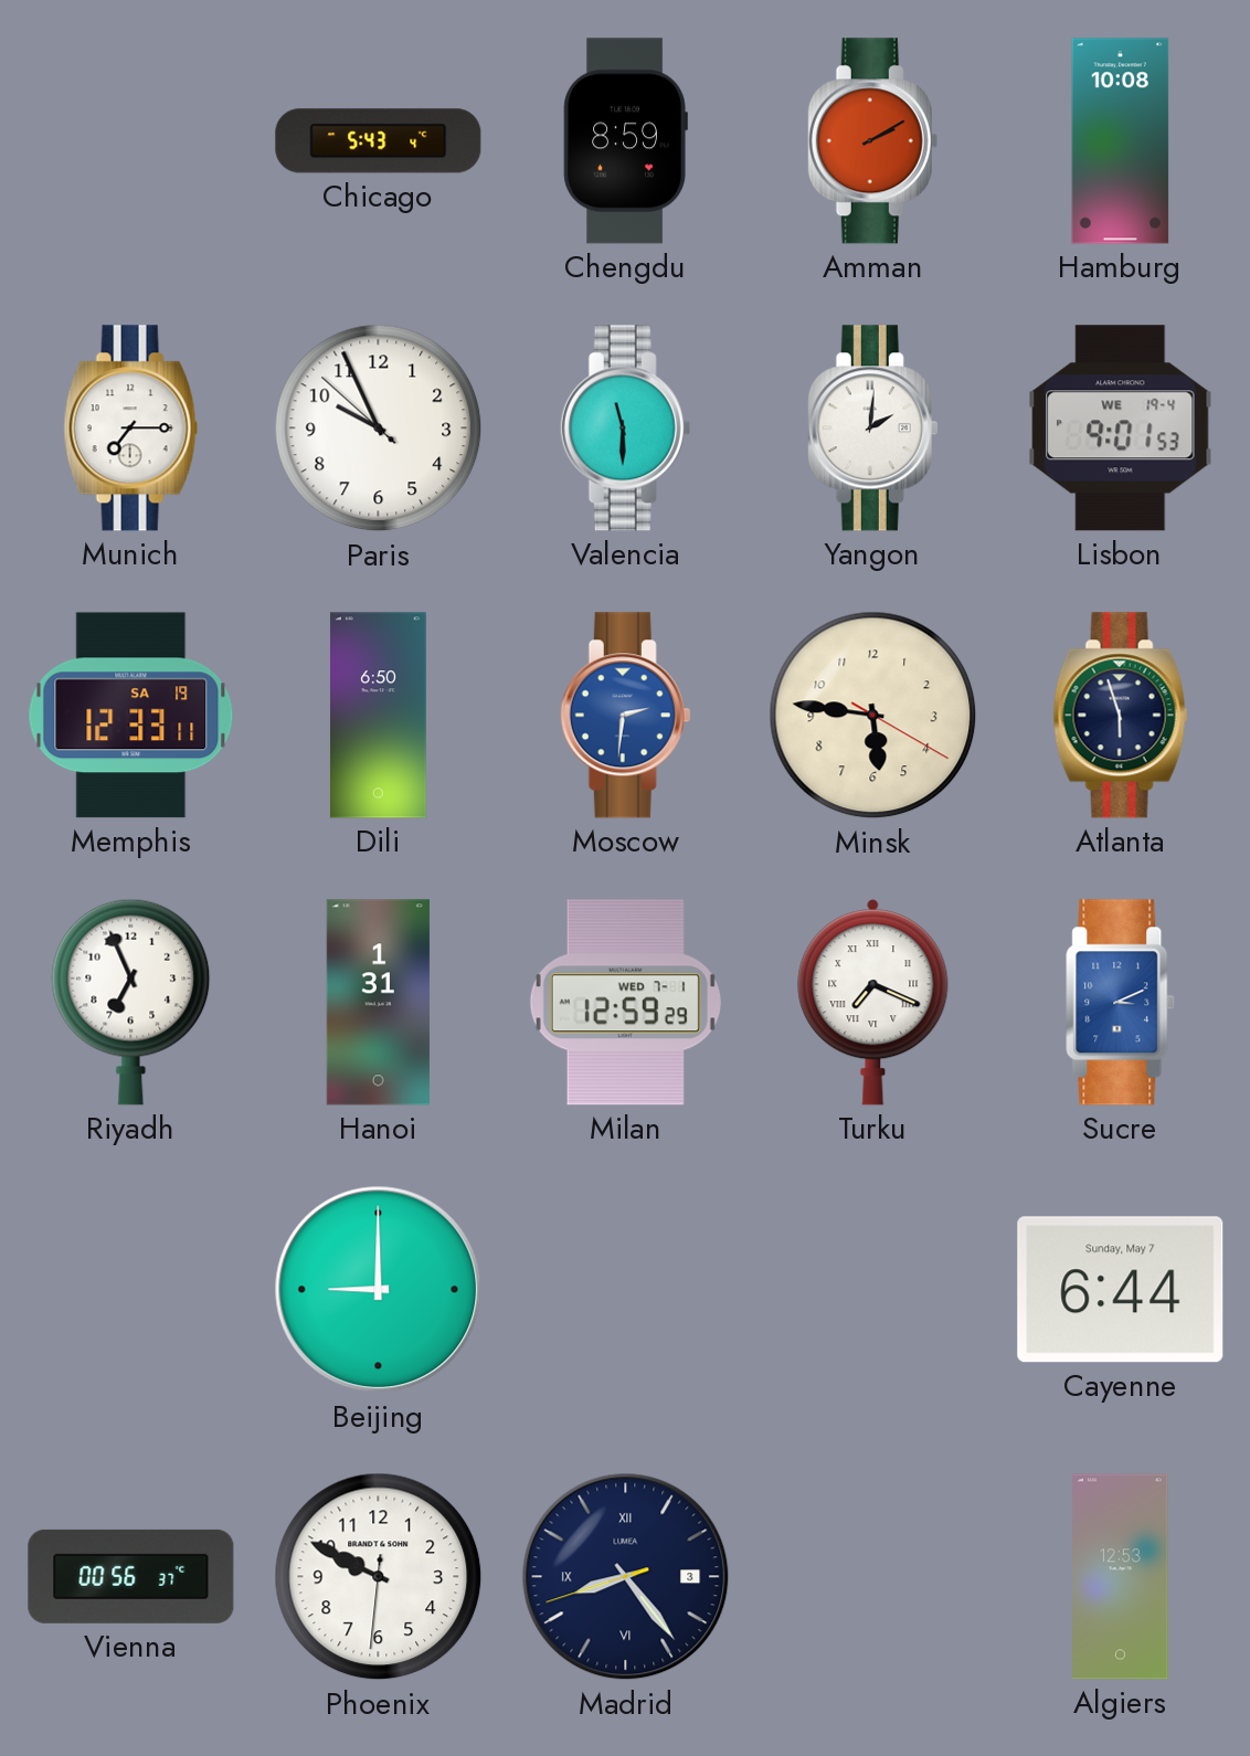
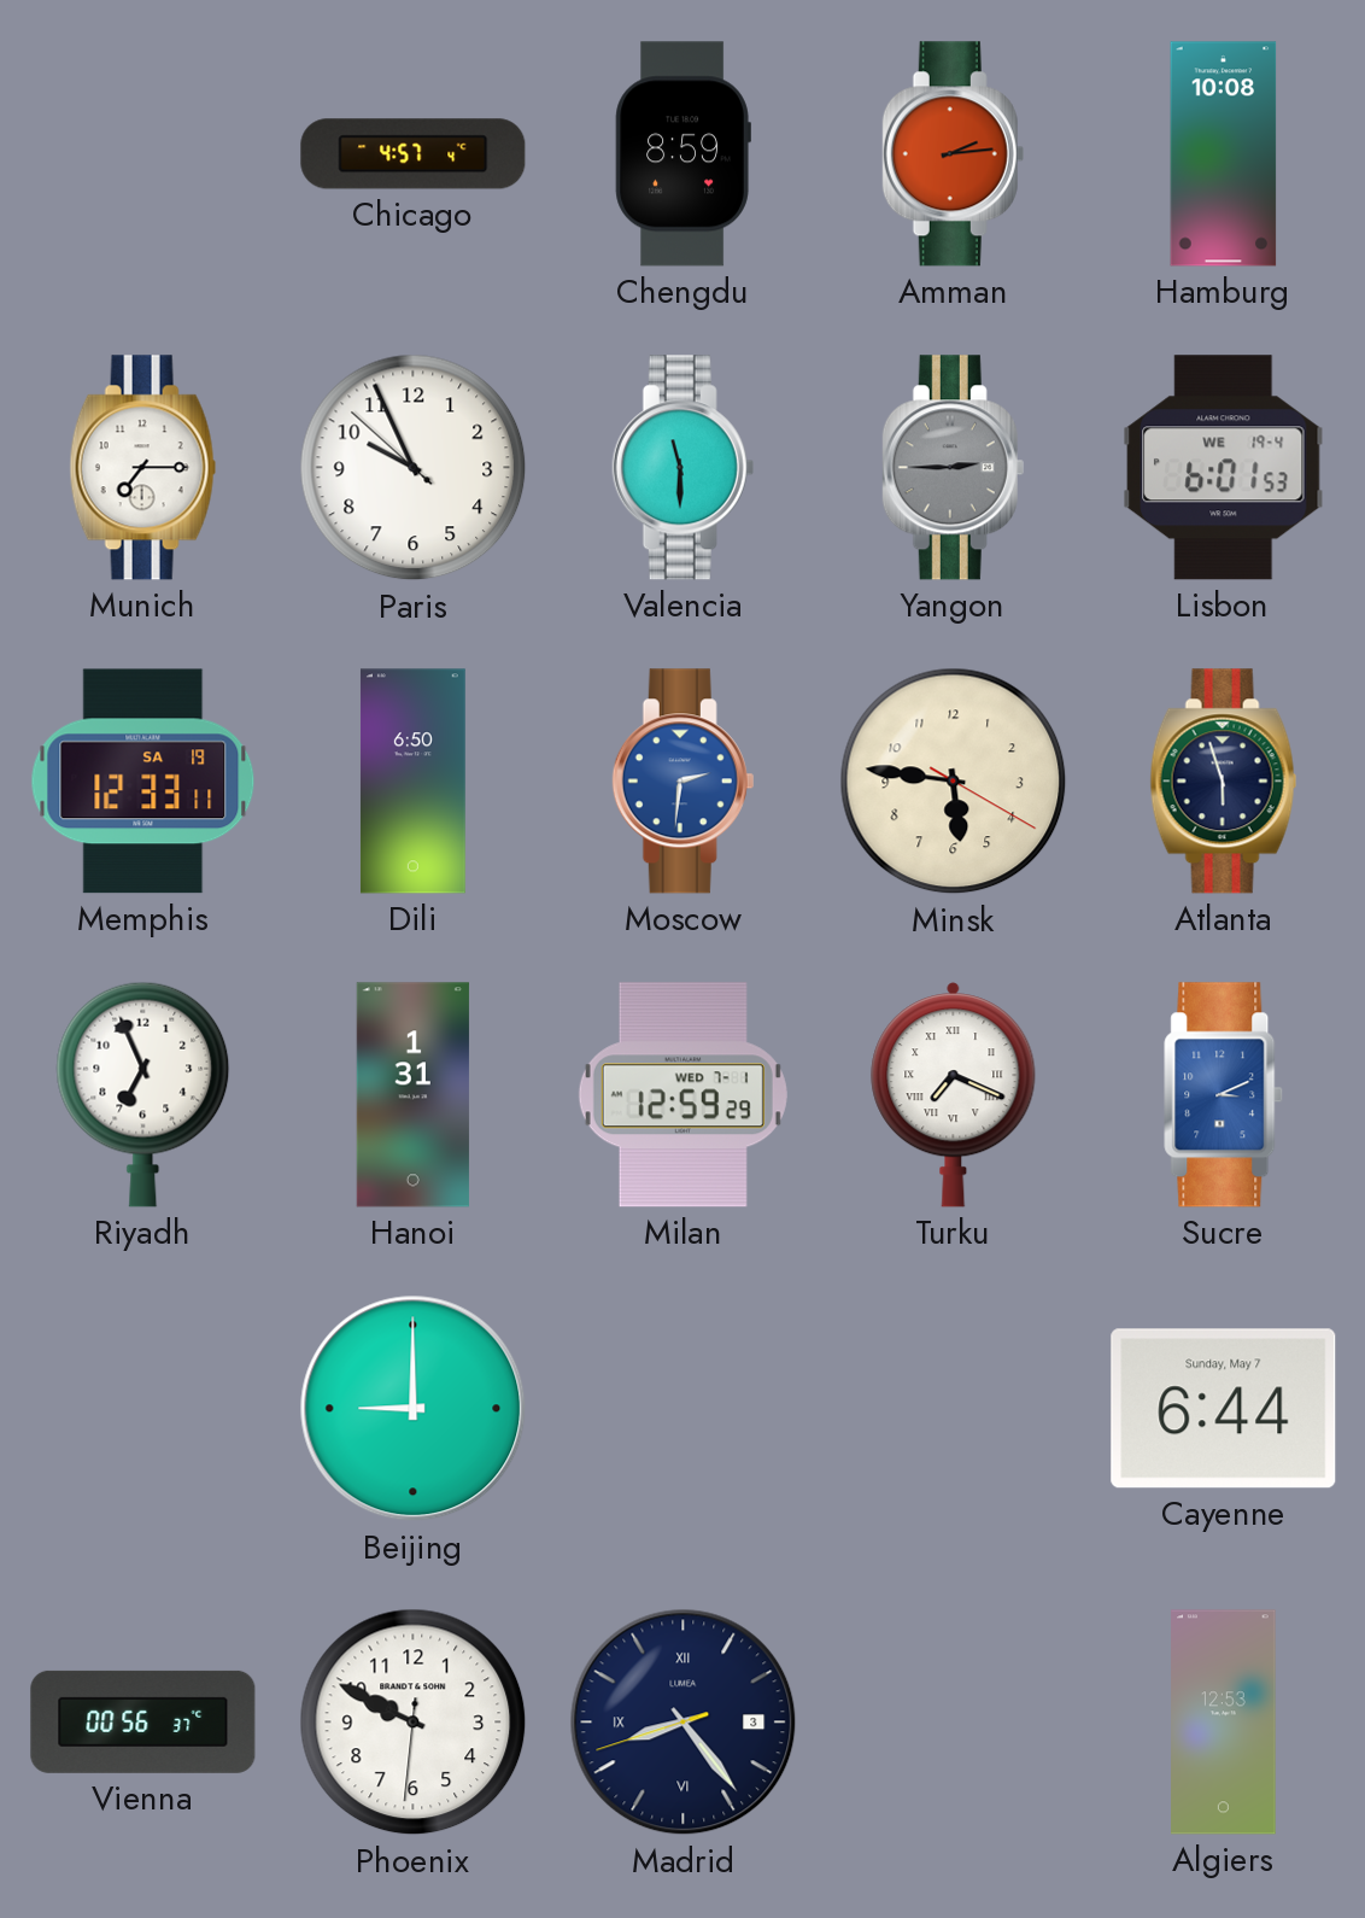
Chicago: 5:43 -> 4:57
Amman: 2:10 -> 2:14
Yangon: 2:01 -> 2:45
Yangon dial: white -> grey
Lisbon: 9:01 -> 6:01
